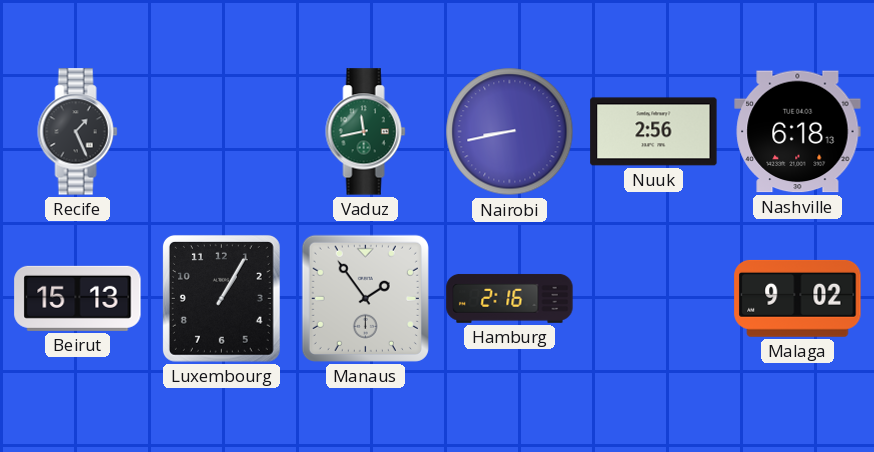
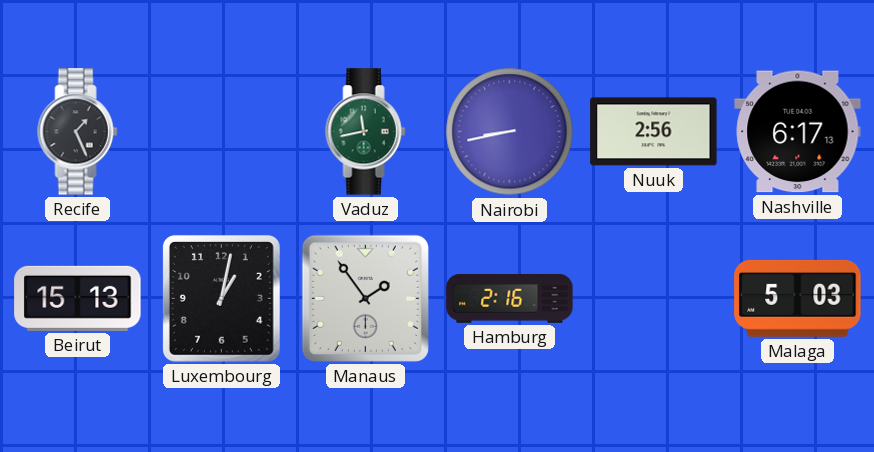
Nashville: 6:18 -> 6:17
Luxembourg: 1:05 -> 1:02
Malaga: 9:02 -> 5:03
